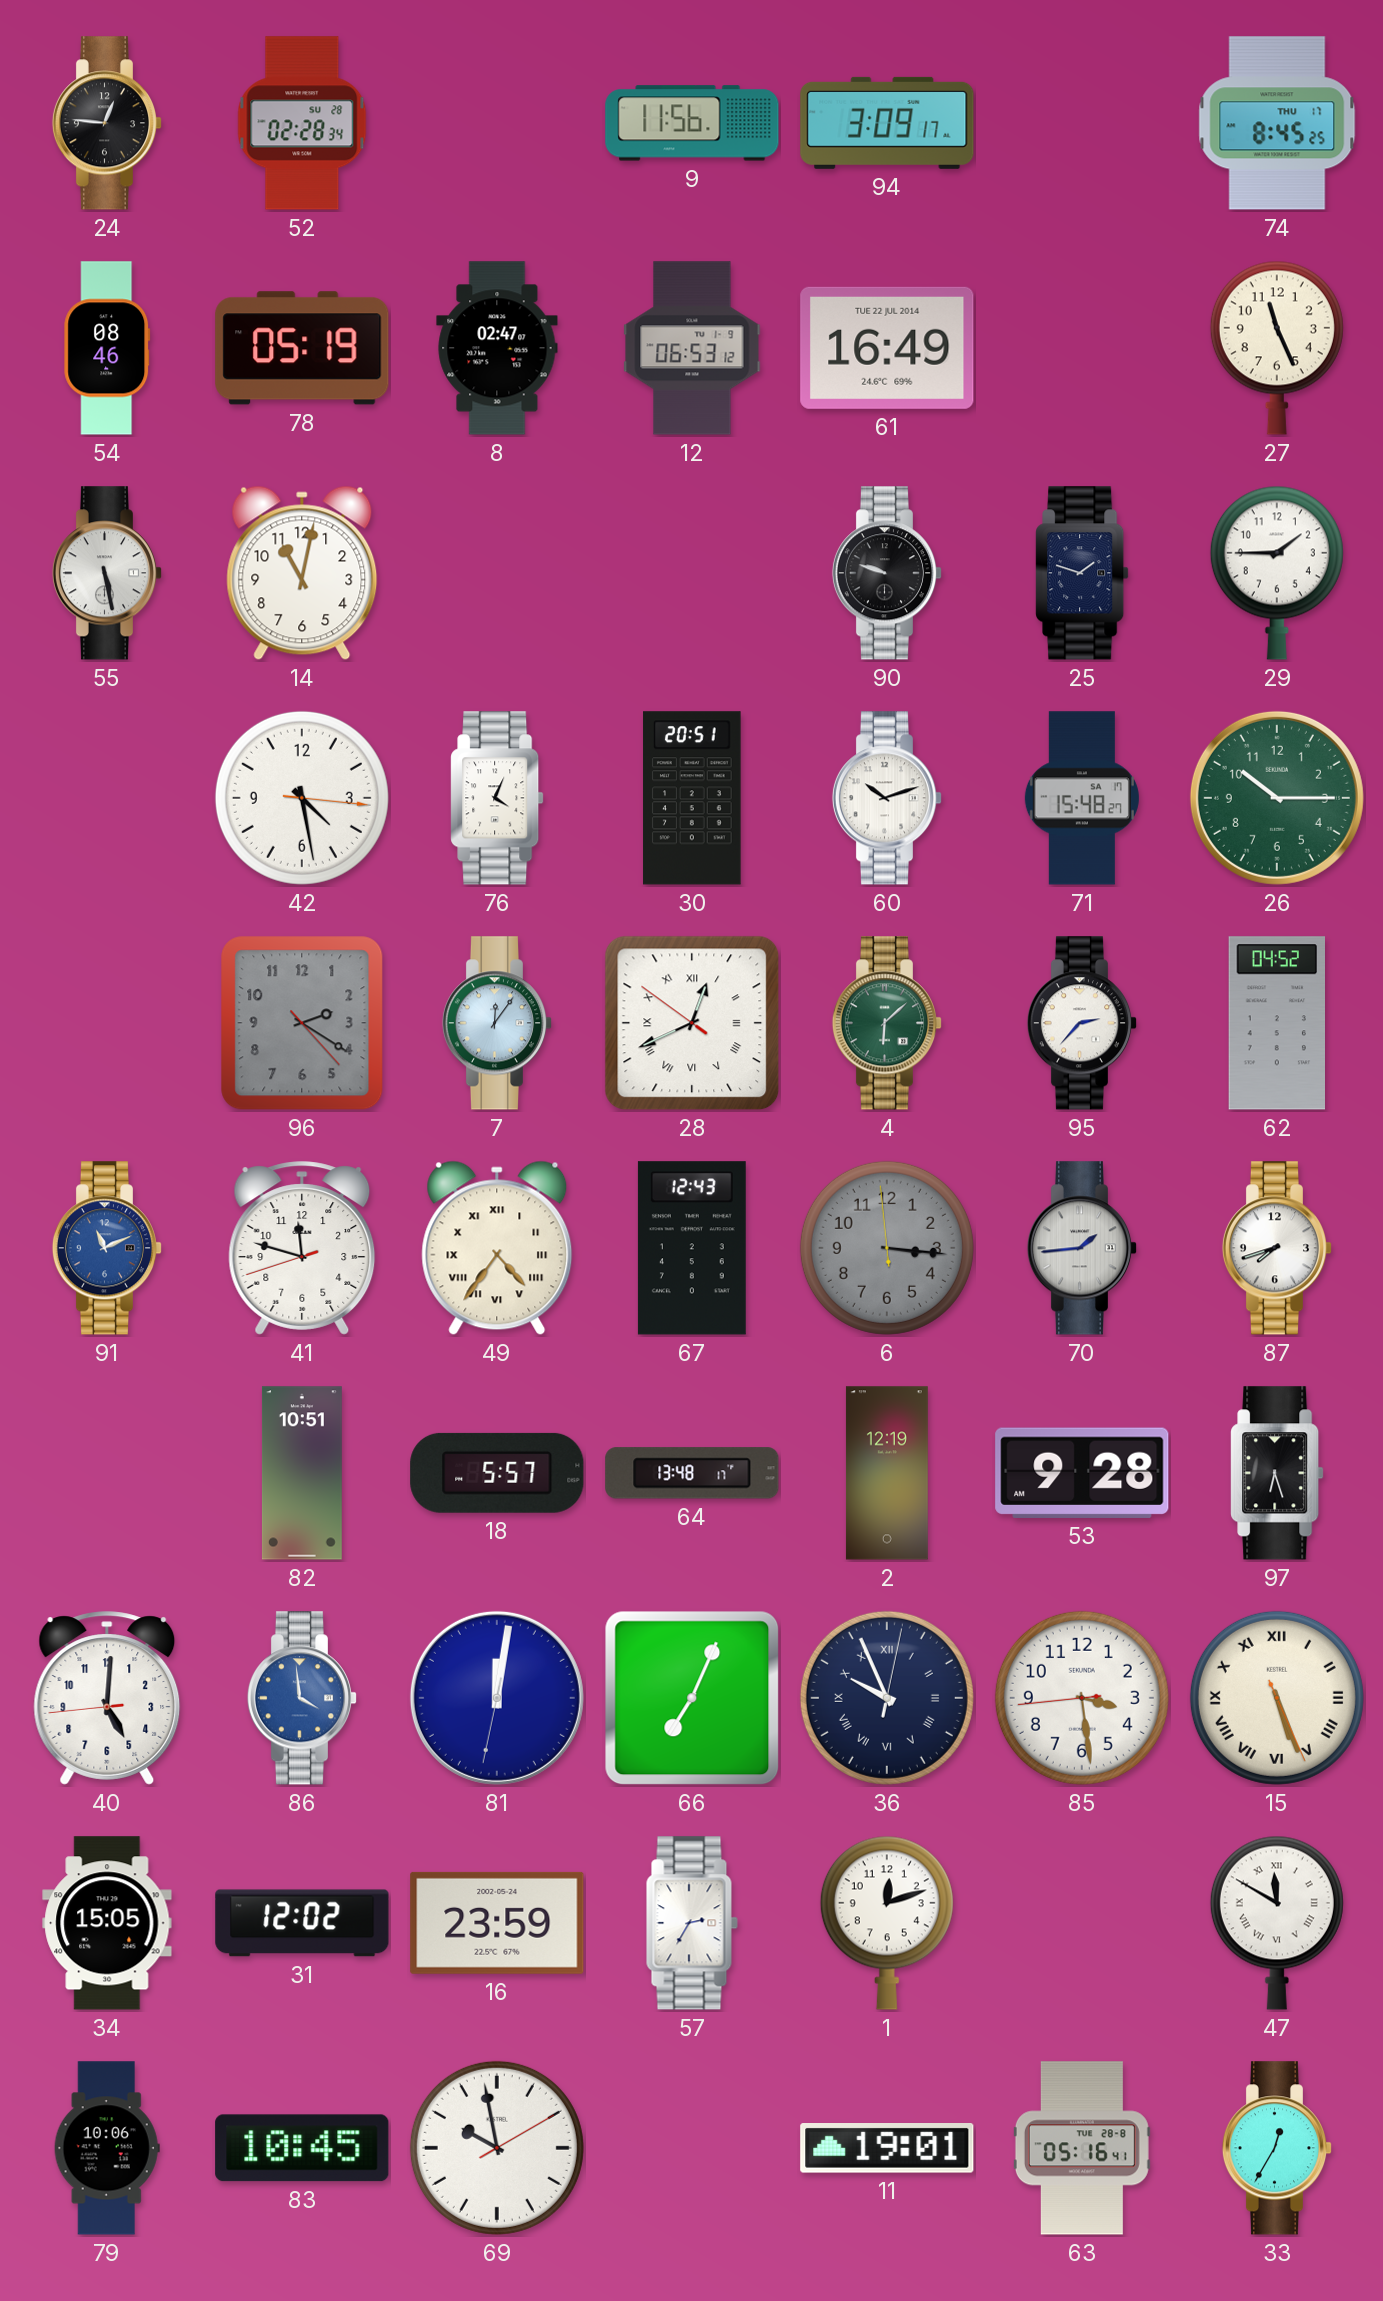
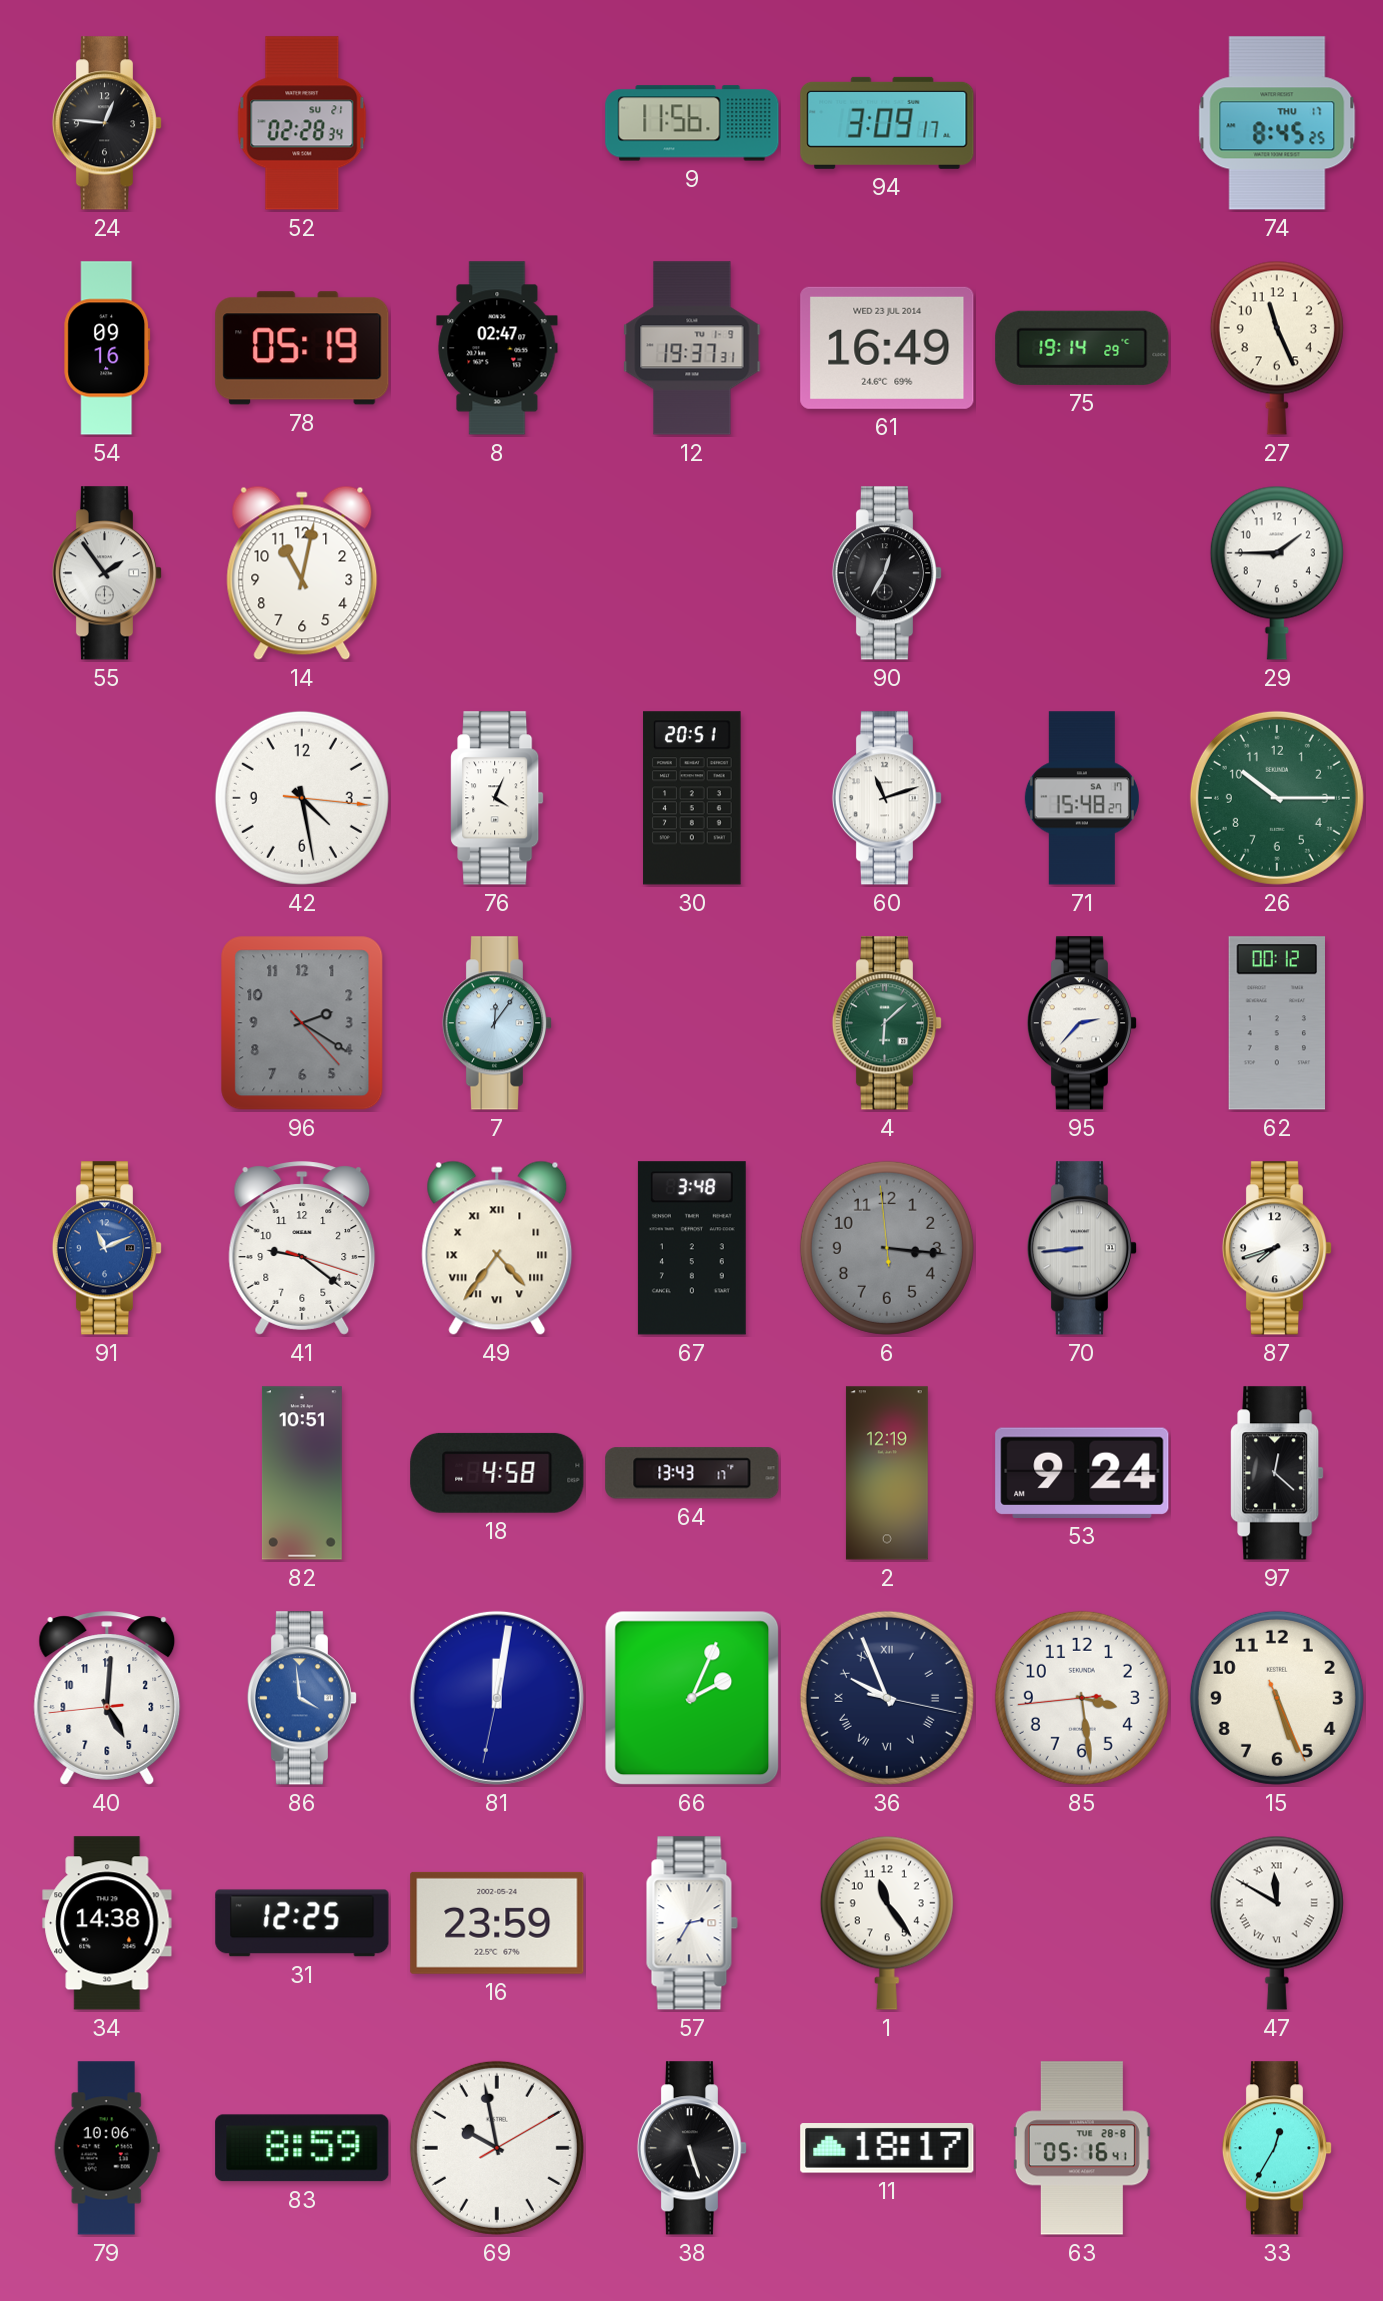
52 date: SU 28 -> SU 21
54: 08:46 -> 09:16
12: 06:53 -> 19:37
61 date: TUE 22 JUL 2014 -> WED 23 JUL 2014
75: none -> 19:14
55: 5:28 -> 1:54
90: 9:48 -> 12:35
25: 1:48 -> none
60: 10:12 -> 11:12
28: 12:40 -> none
62: 04:52 -> 00:12
41: 11:47 -> 9:21
67: 12:43 -> 3:48
70: 1:44 -> 8:44
18: 5:57 -> 4:58
64: 13:48 -> 13:43
53: 9:28 -> 9:24
97: 6:27 -> 12:22
66: 7:04 -> 2:04
36: 9:56:02 -> 9:56:17
15 numerals: Roman -> Arabic
34: 15:05 -> 14:38
31: 12:02 -> 12:25
1: 12:12 -> 11:24
83: 10:45 -> 8:59
38: none -> 5:27
11: 19:01 -> 18:17
